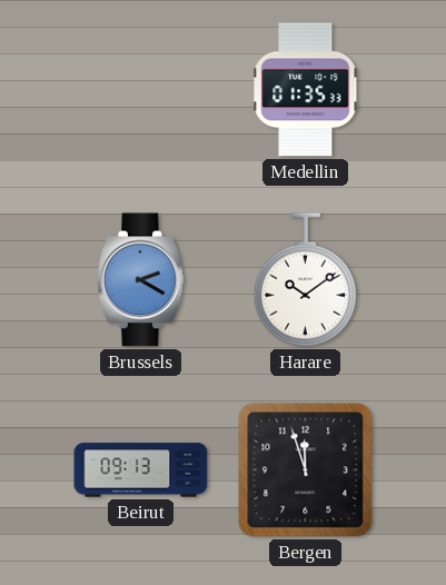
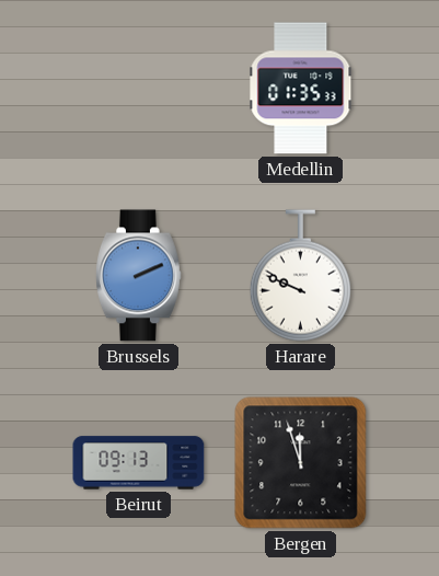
Brussels: 2:20 -> 2:11
Harare: 10:09 -> 9:49
